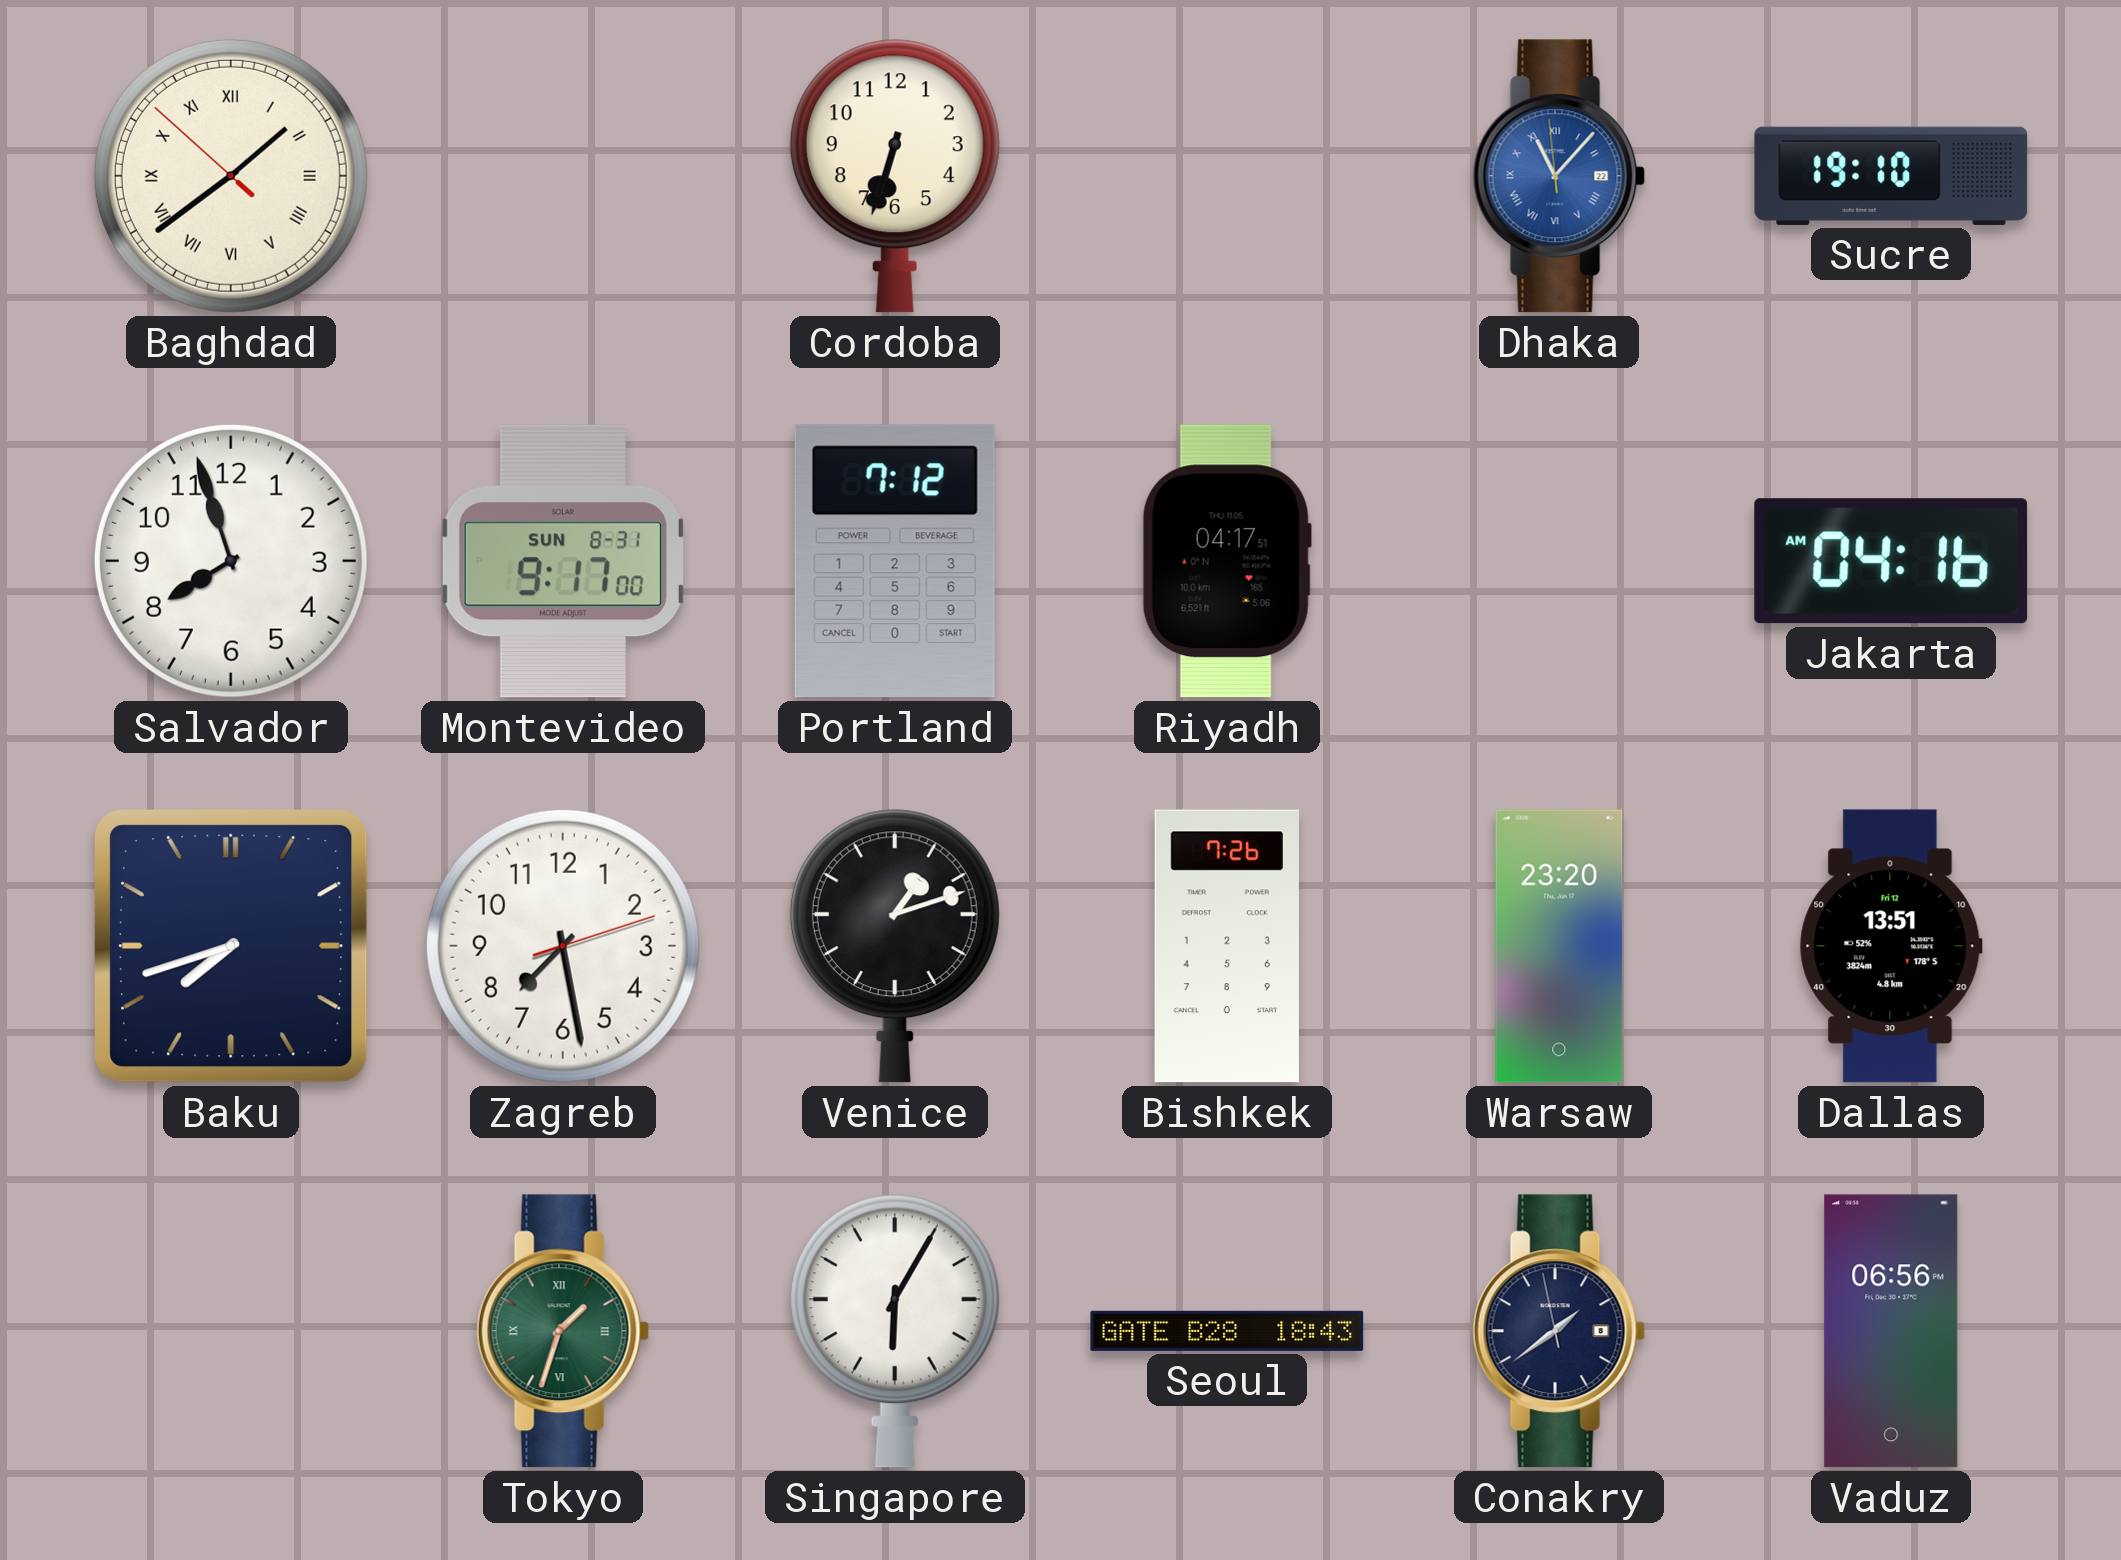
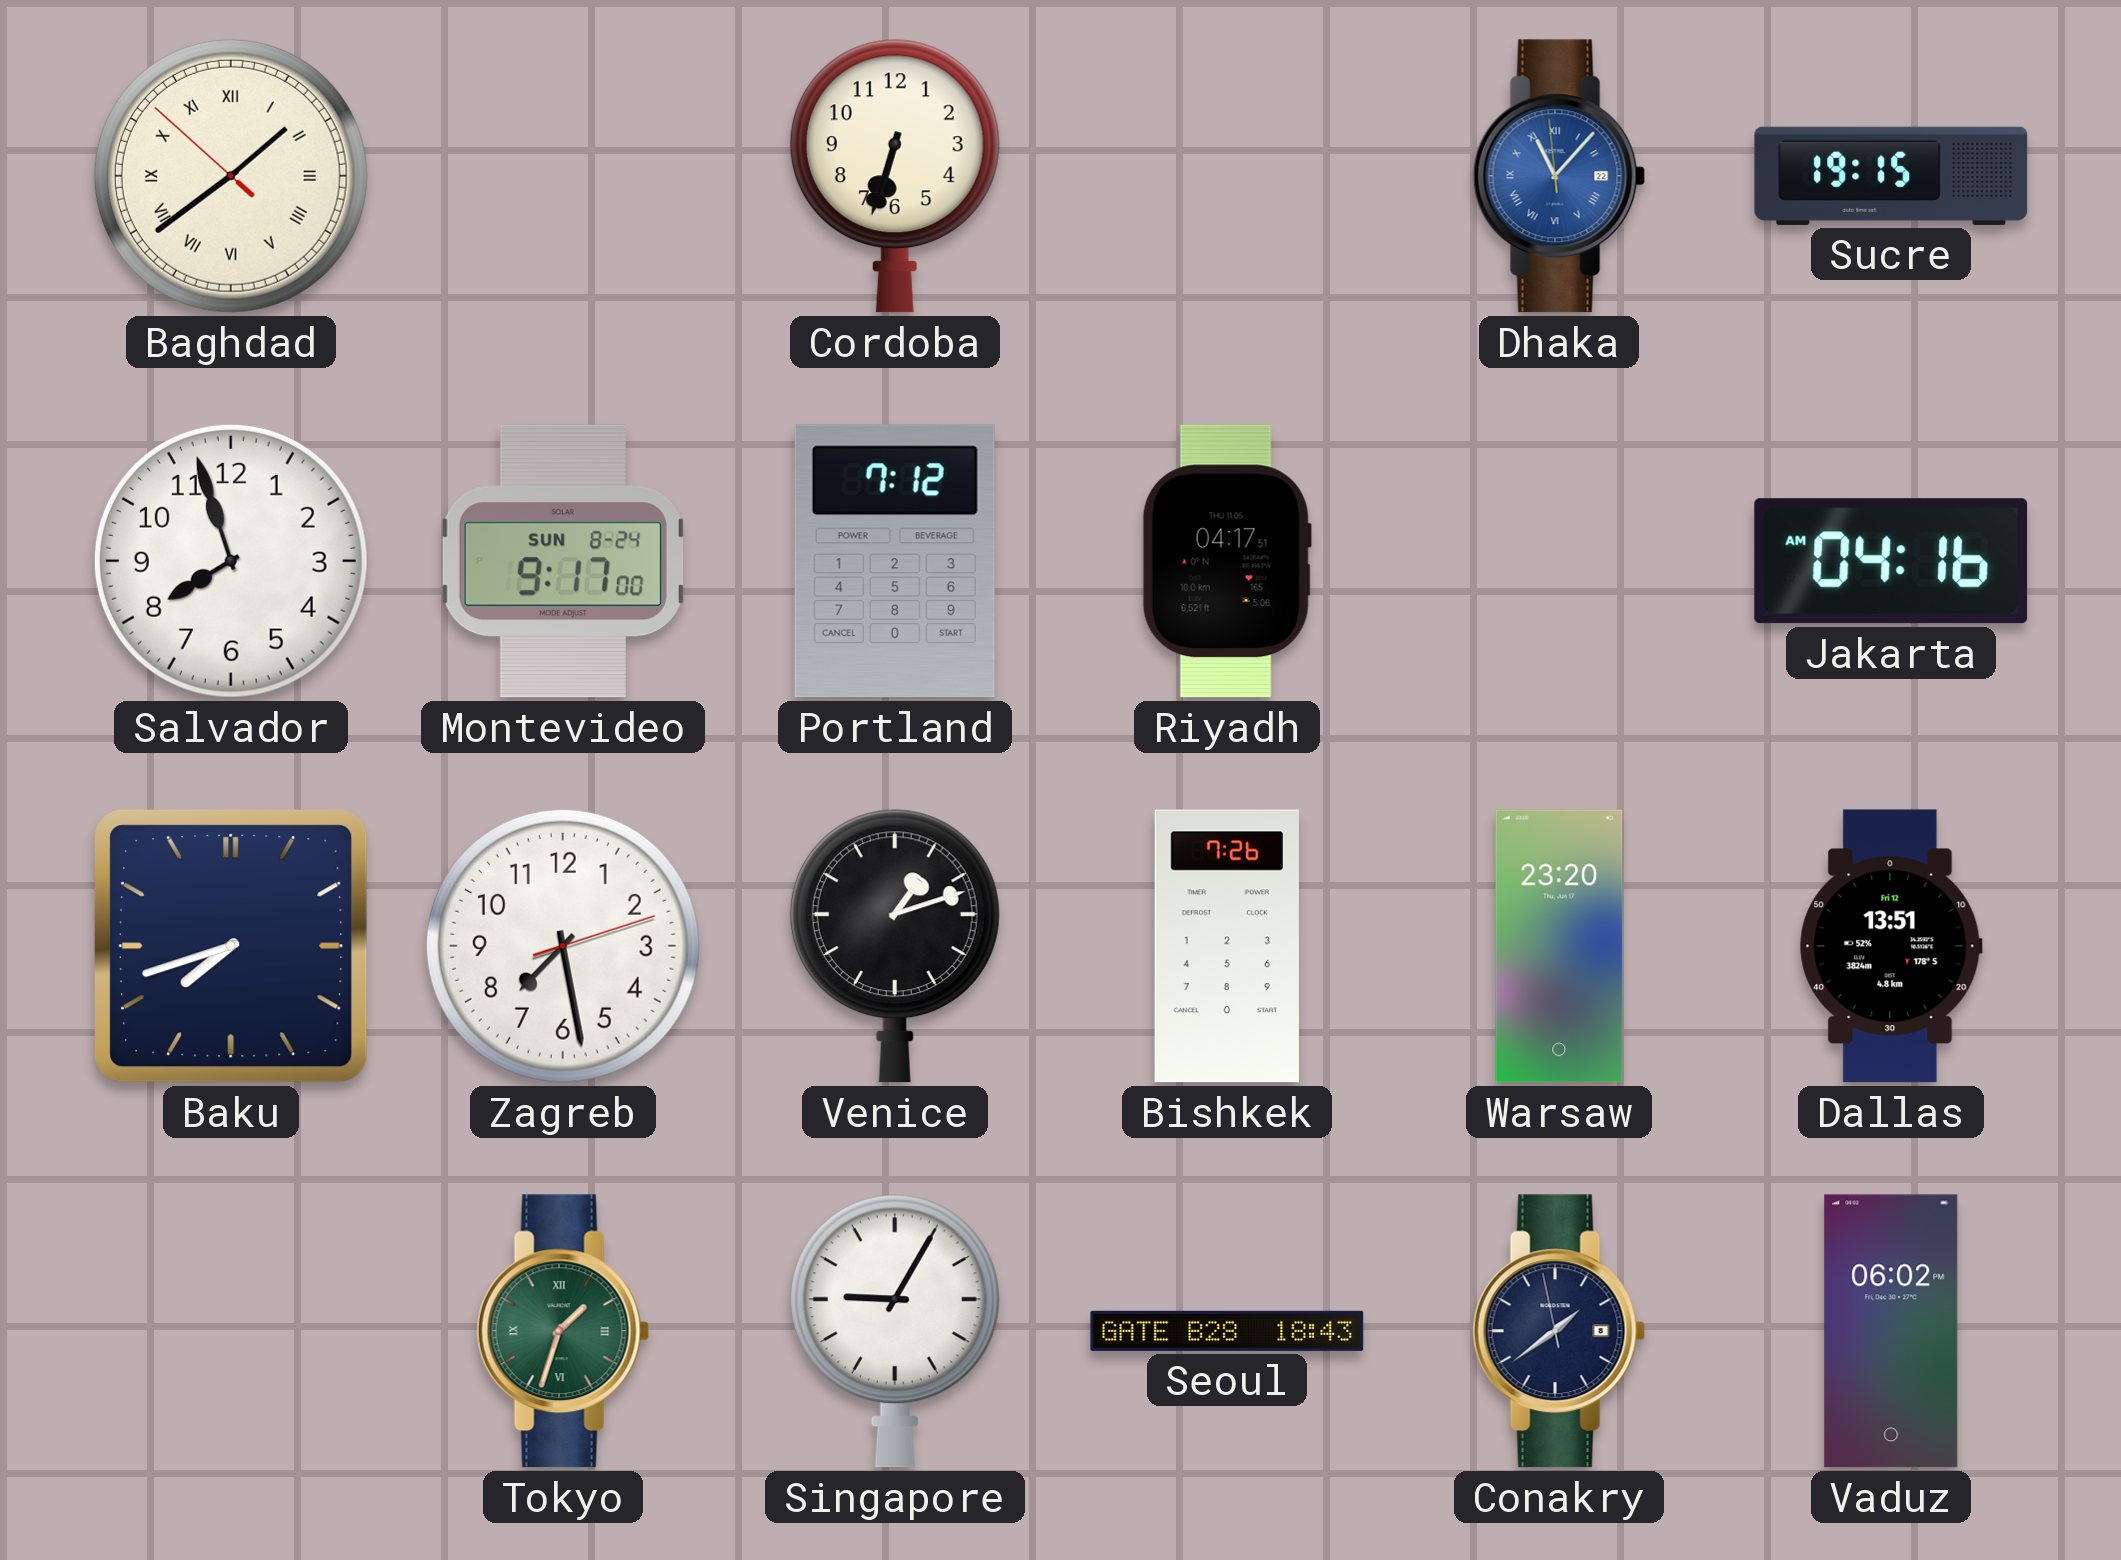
Sucre: 19:10 -> 19:15
Montevideo date: SUN 8-31 -> SUN 8-24
Singapore: 6:05 -> 9:05
Vaduz: 06:56 -> 06:02
